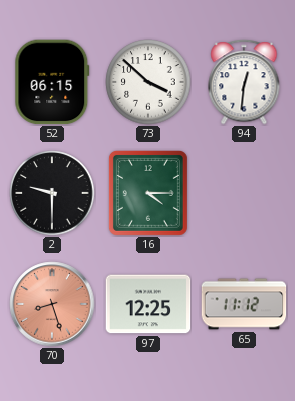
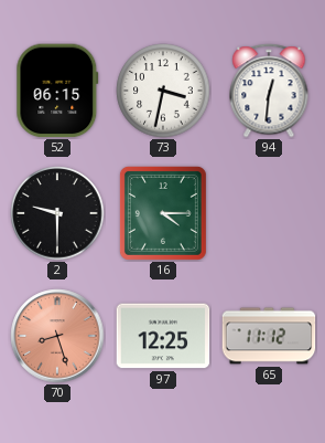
73: 3:52 -> 3:32
